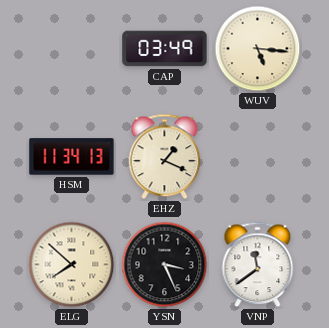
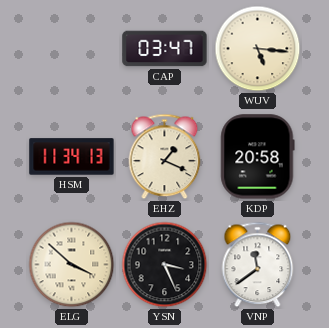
CAP: 03:49 -> 03:47
KDP: none -> 20:58
ELG: 7:52 -> 3:52
